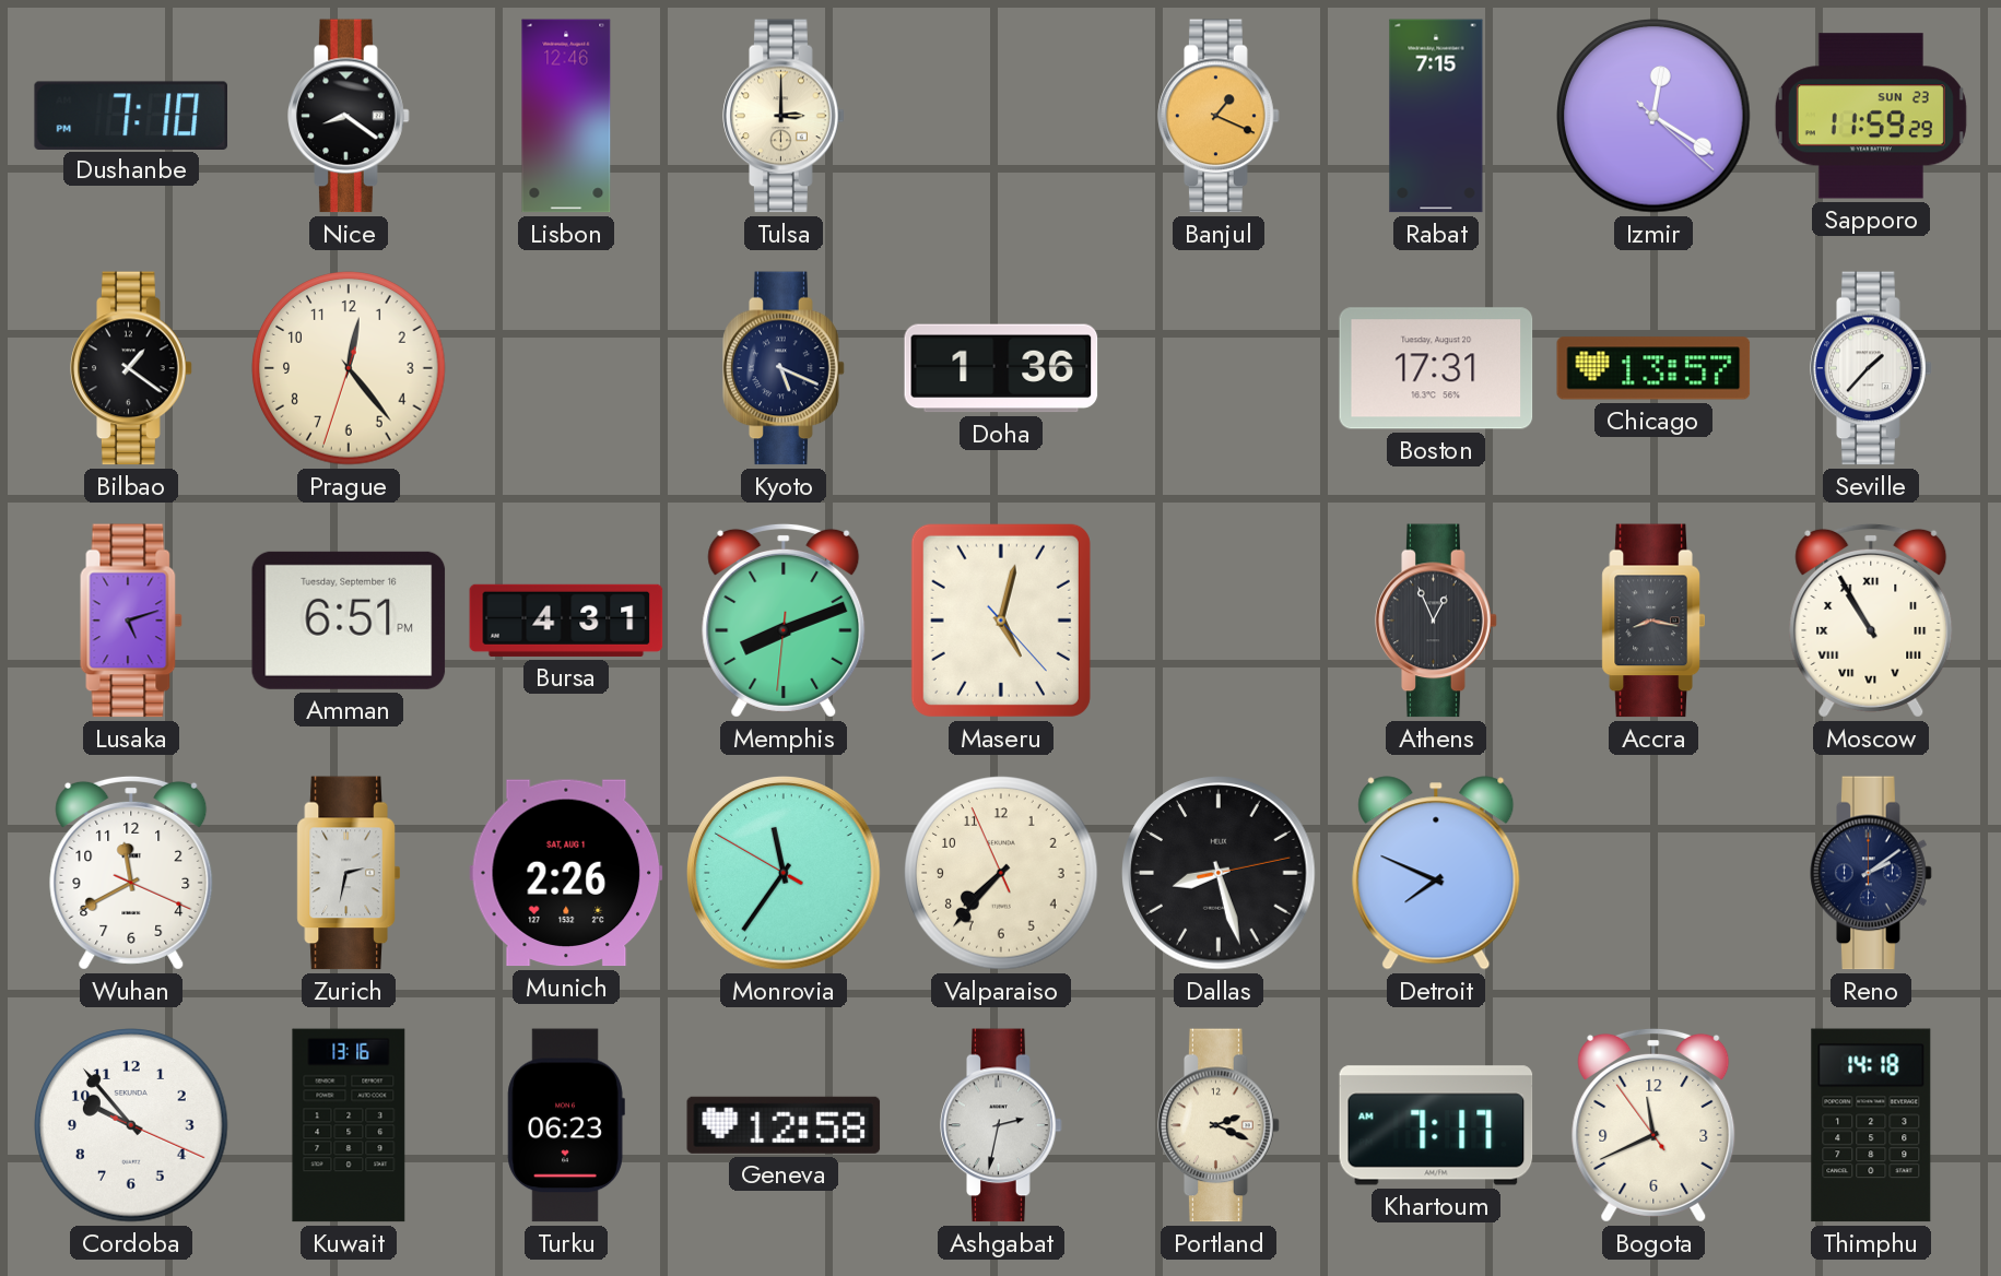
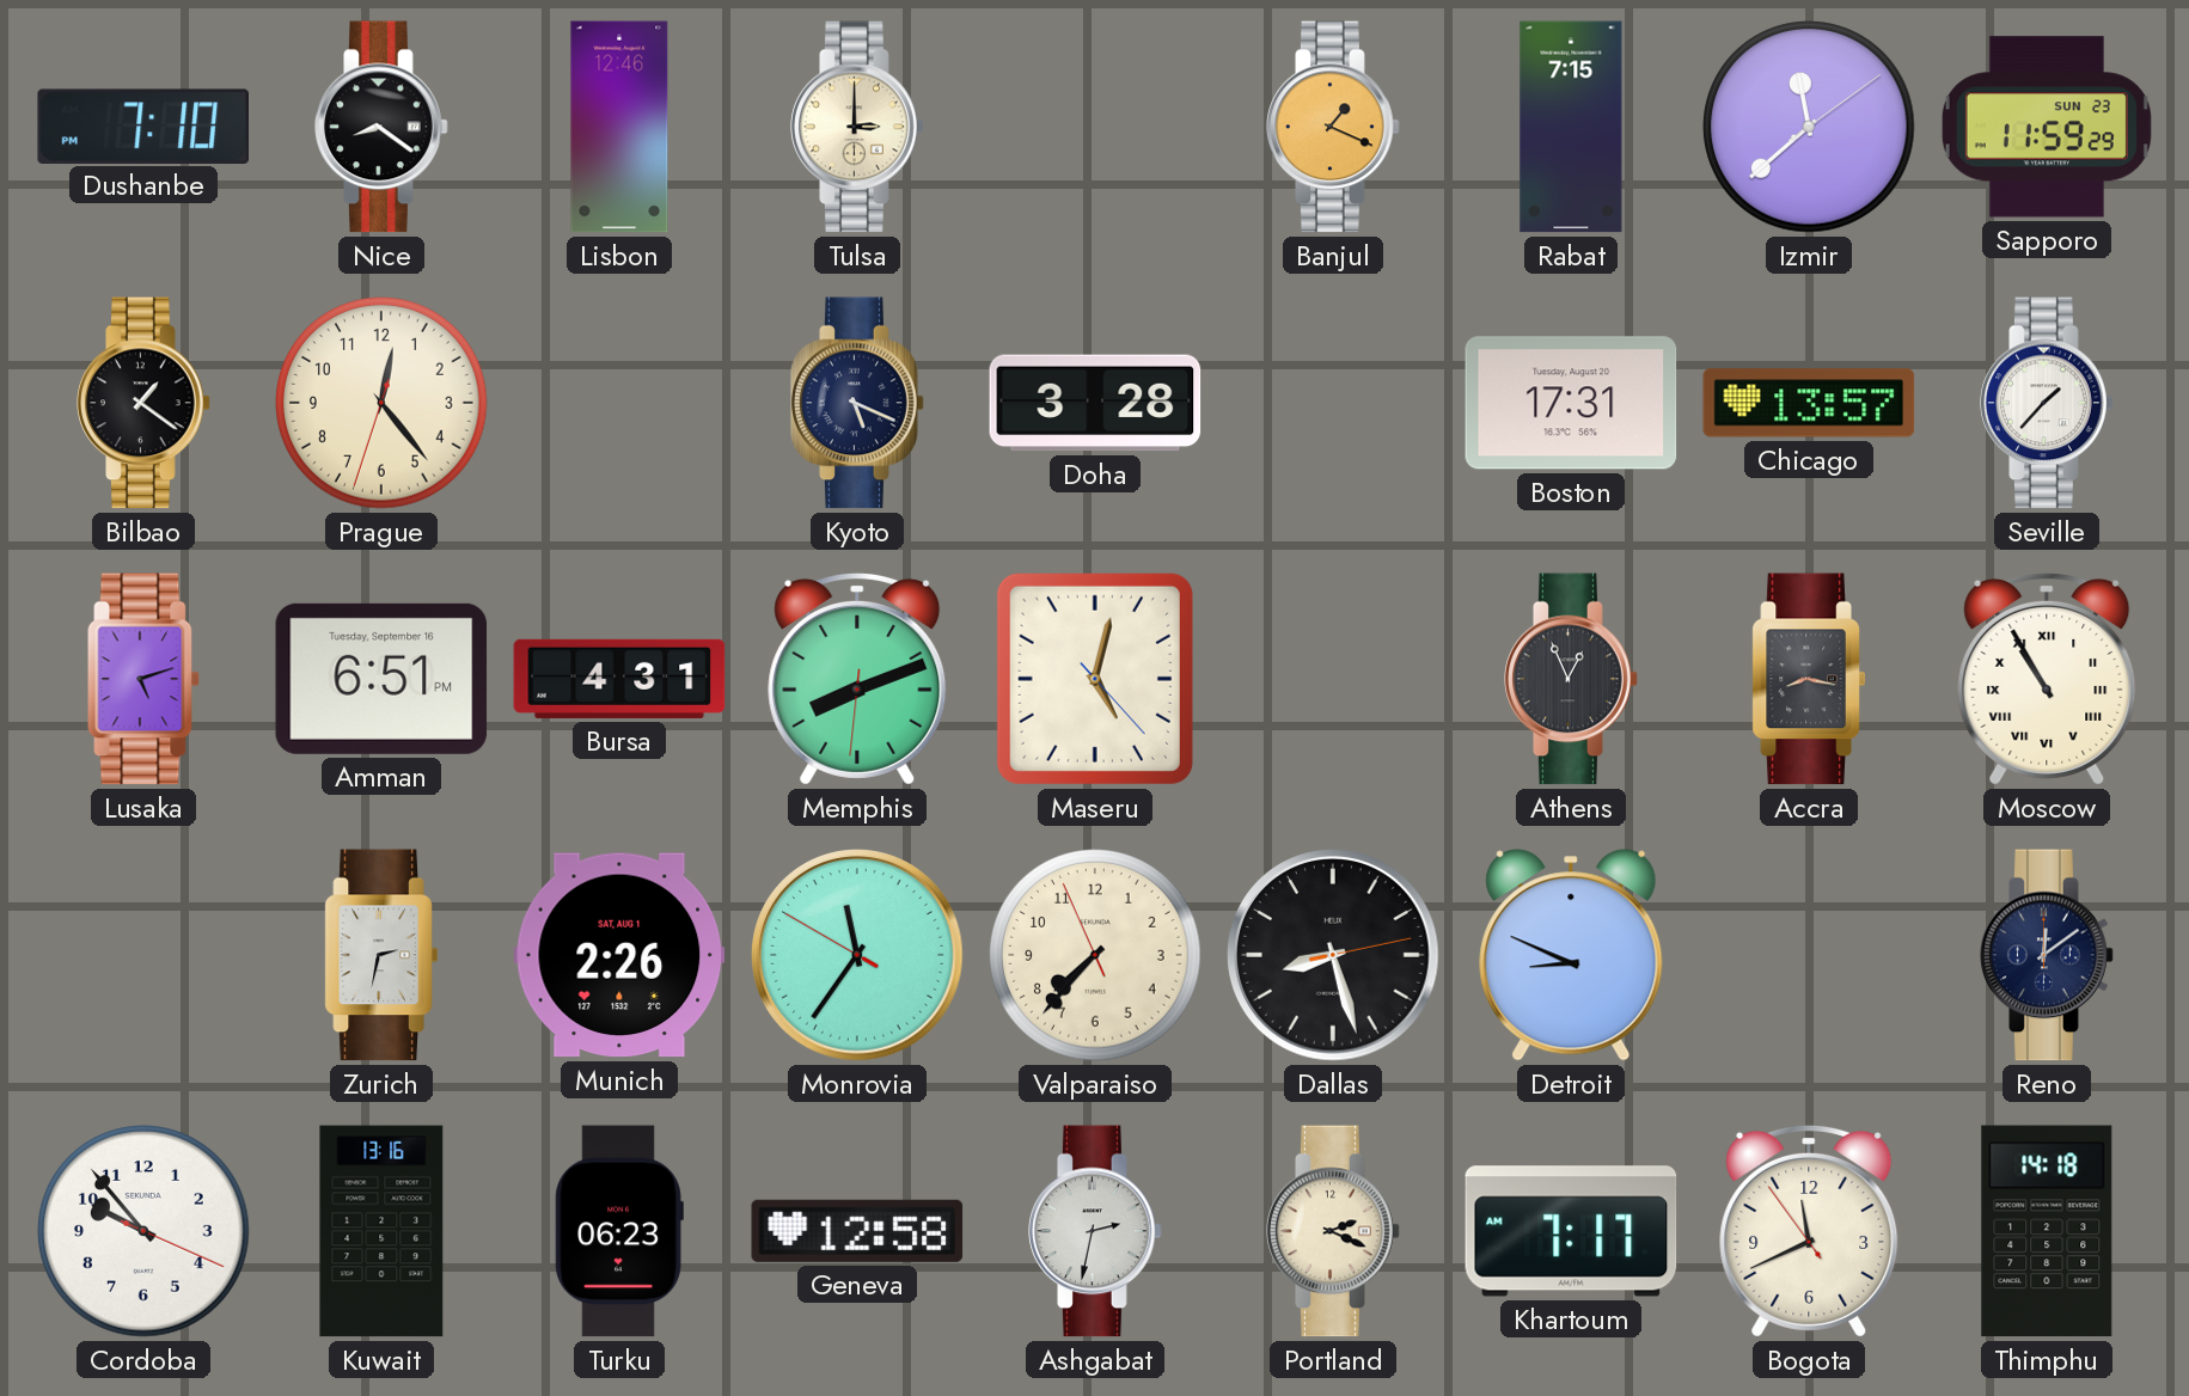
Izmir: 12:20 -> 11:38
Doha: 1:36 -> 3:28
Wuhan: 11:40 -> none
Detroit: 7:49 -> 8:49
Reno: 2:09 -> 12:09
